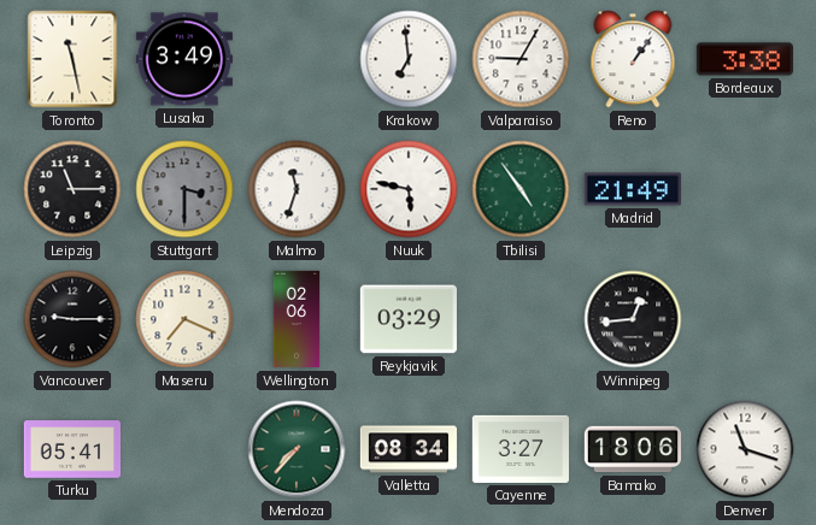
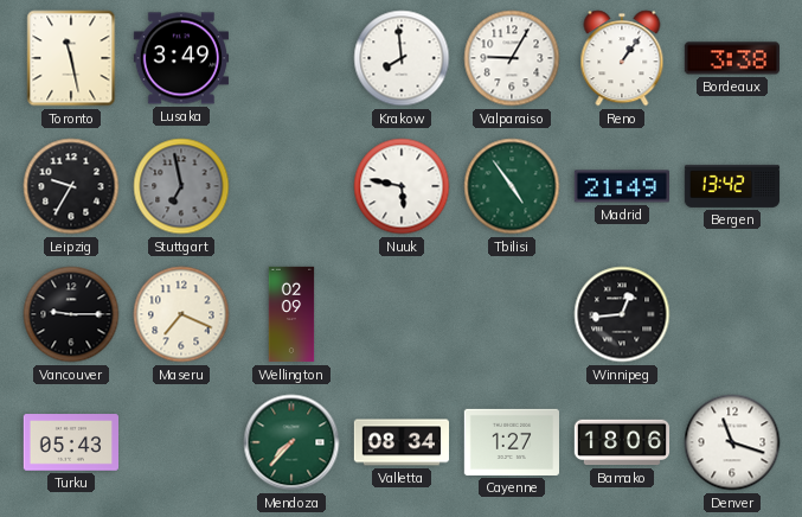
Krakow: 6:59 -> 7:59
Leipzig: 11:15 -> 9:35
Stuttgart: 3:30 -> 6:58
Malmo: 11:33 -> none
Bergen: none -> 13:42
Wellington: 02:06 -> 02:09
Reykjavik: 03:29 -> none
Turku: 05:41 -> 05:43
Cayenne: 3:27 -> 1:27
